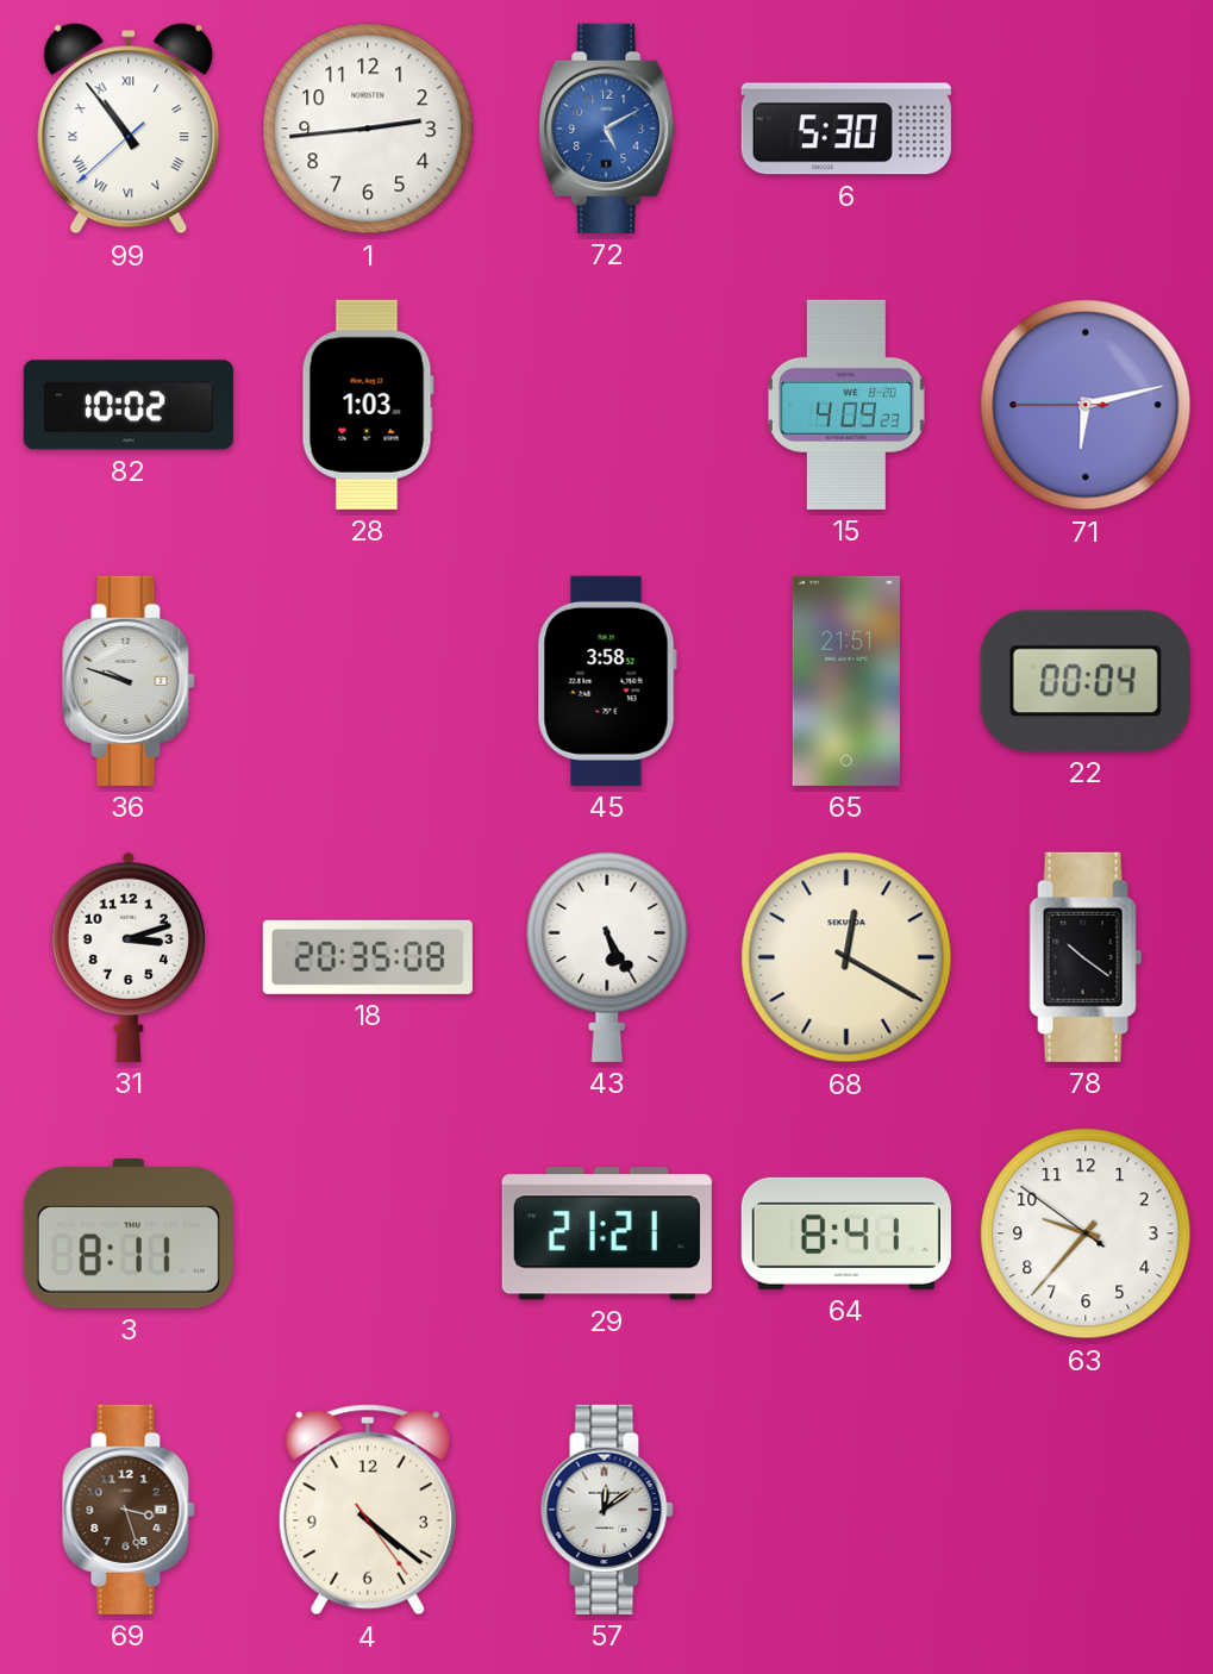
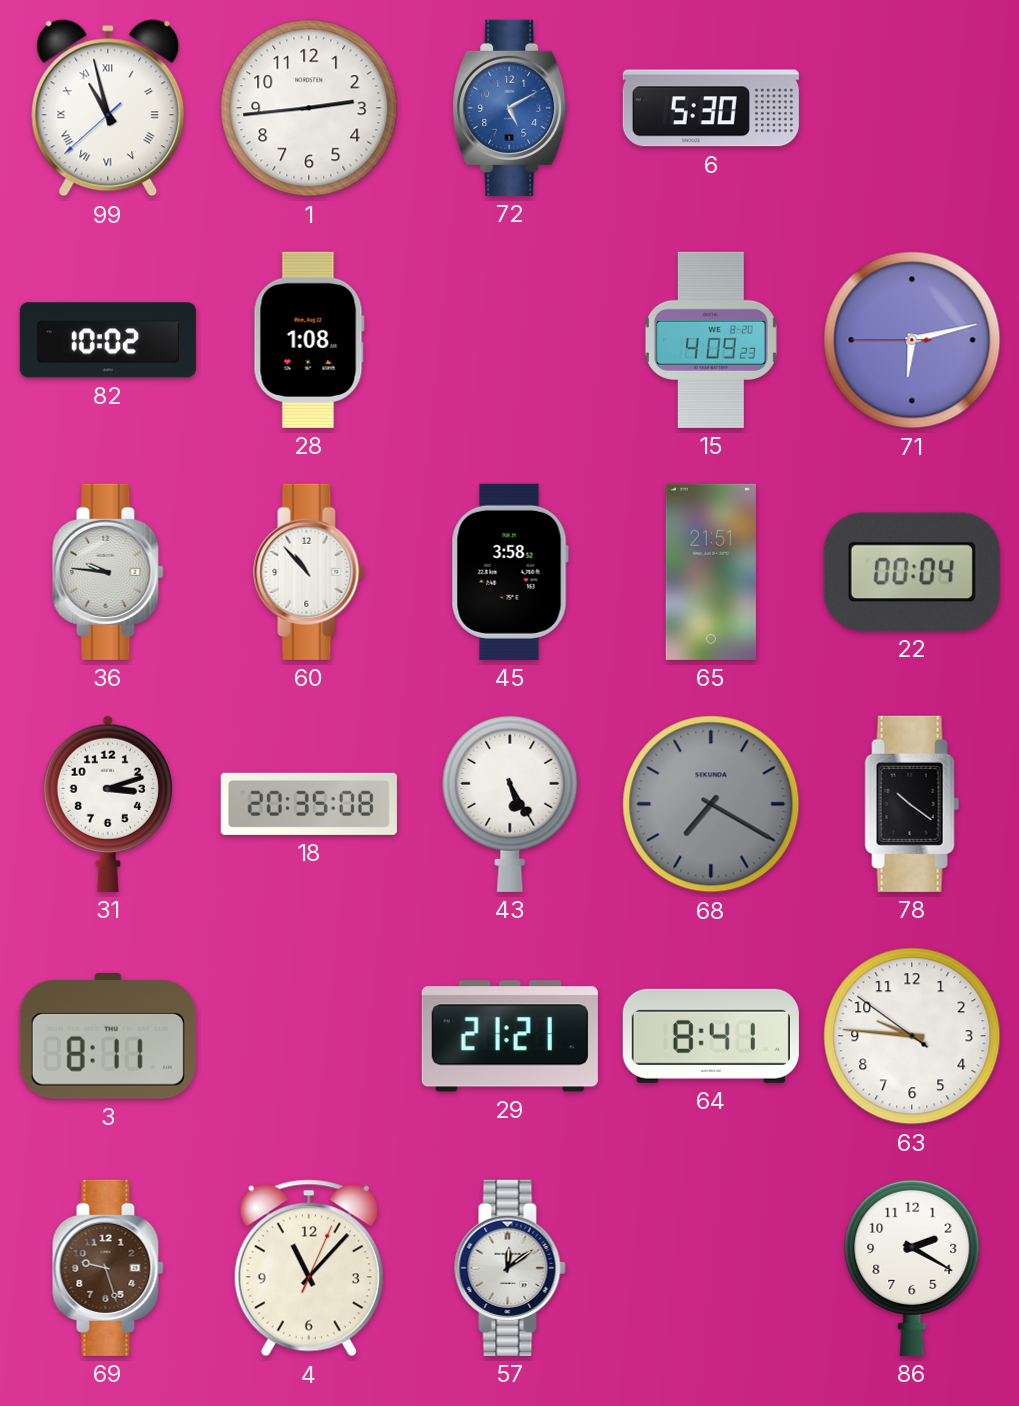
99: 10:53 -> 10:57
28: 1:03 -> 1:08
36: 9:48 -> 9:46
60: none -> 10:53
68: 12:20 -> 7:20
68 dial: cream -> grey
63: 9:36 -> 9:45
69: 3:27 -> 9:27
4: 4:21 -> 11:07
86: none -> 2:20
